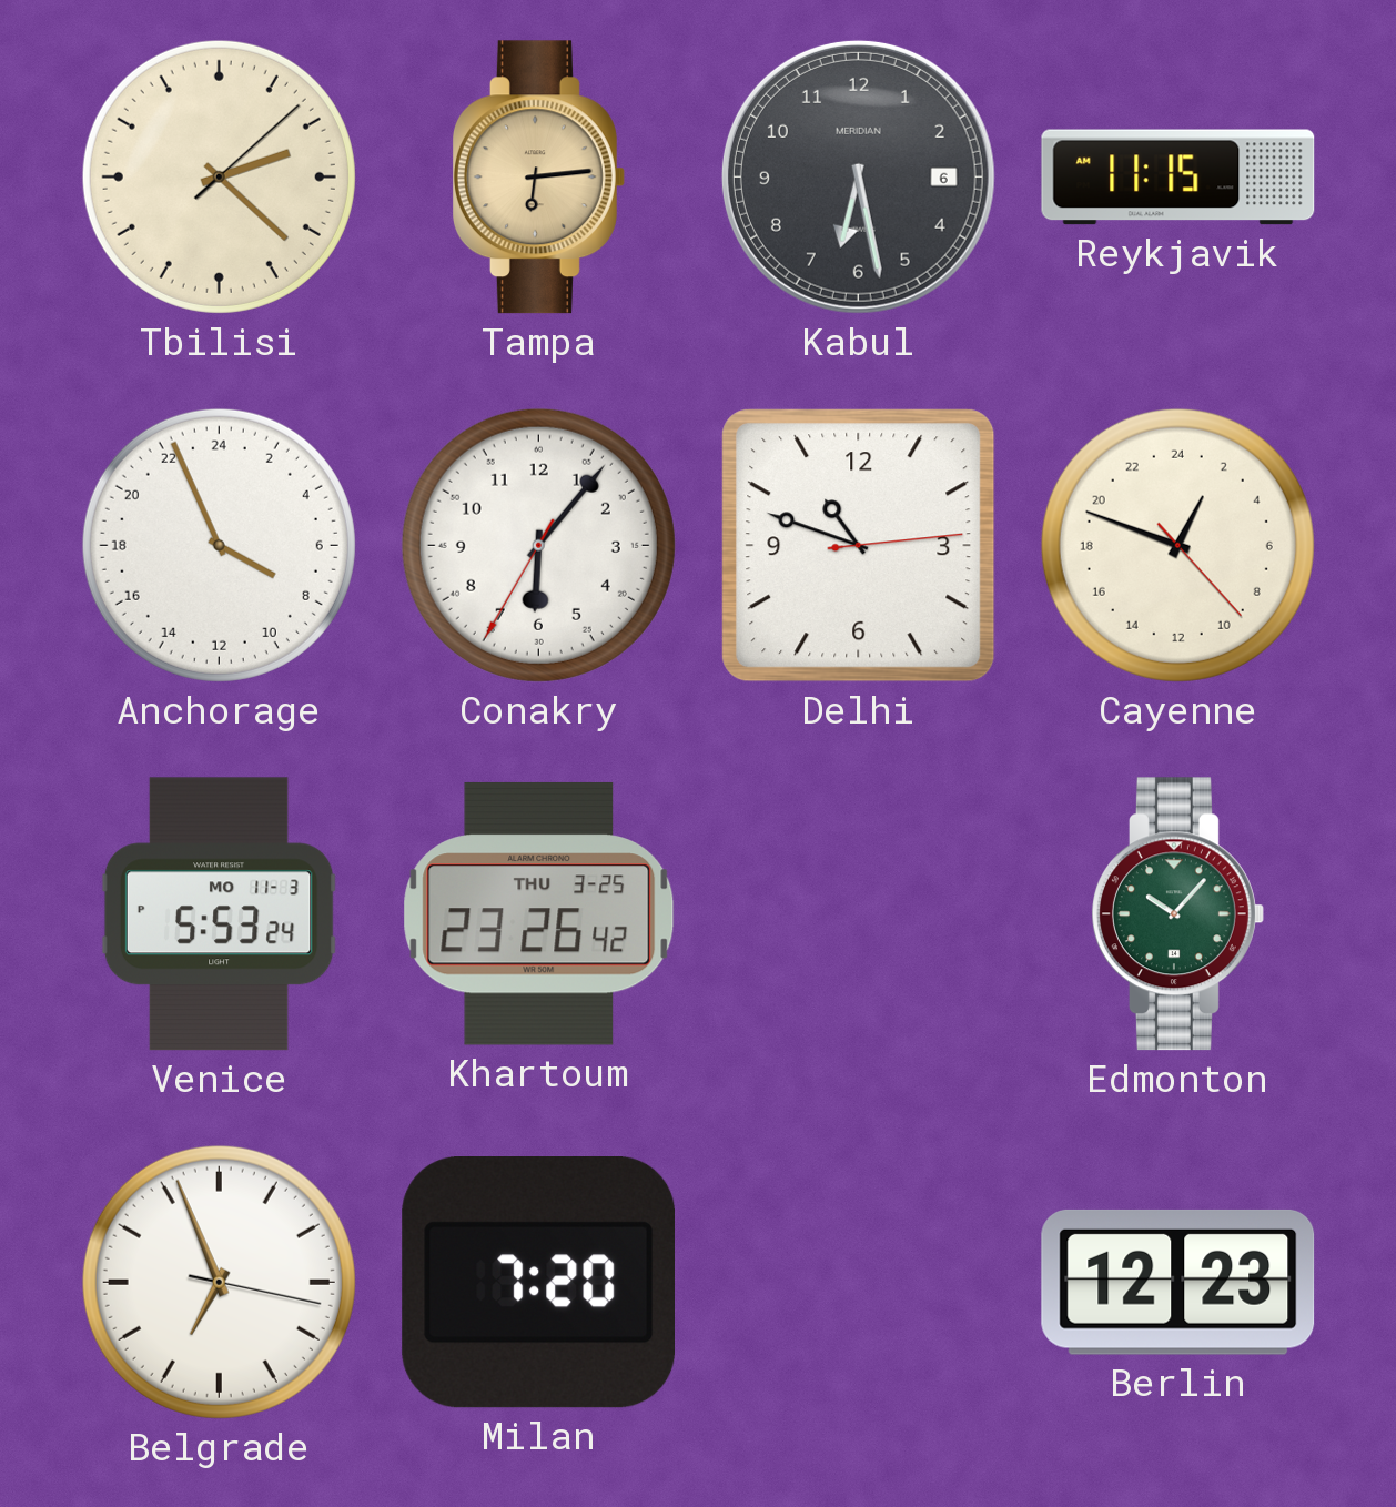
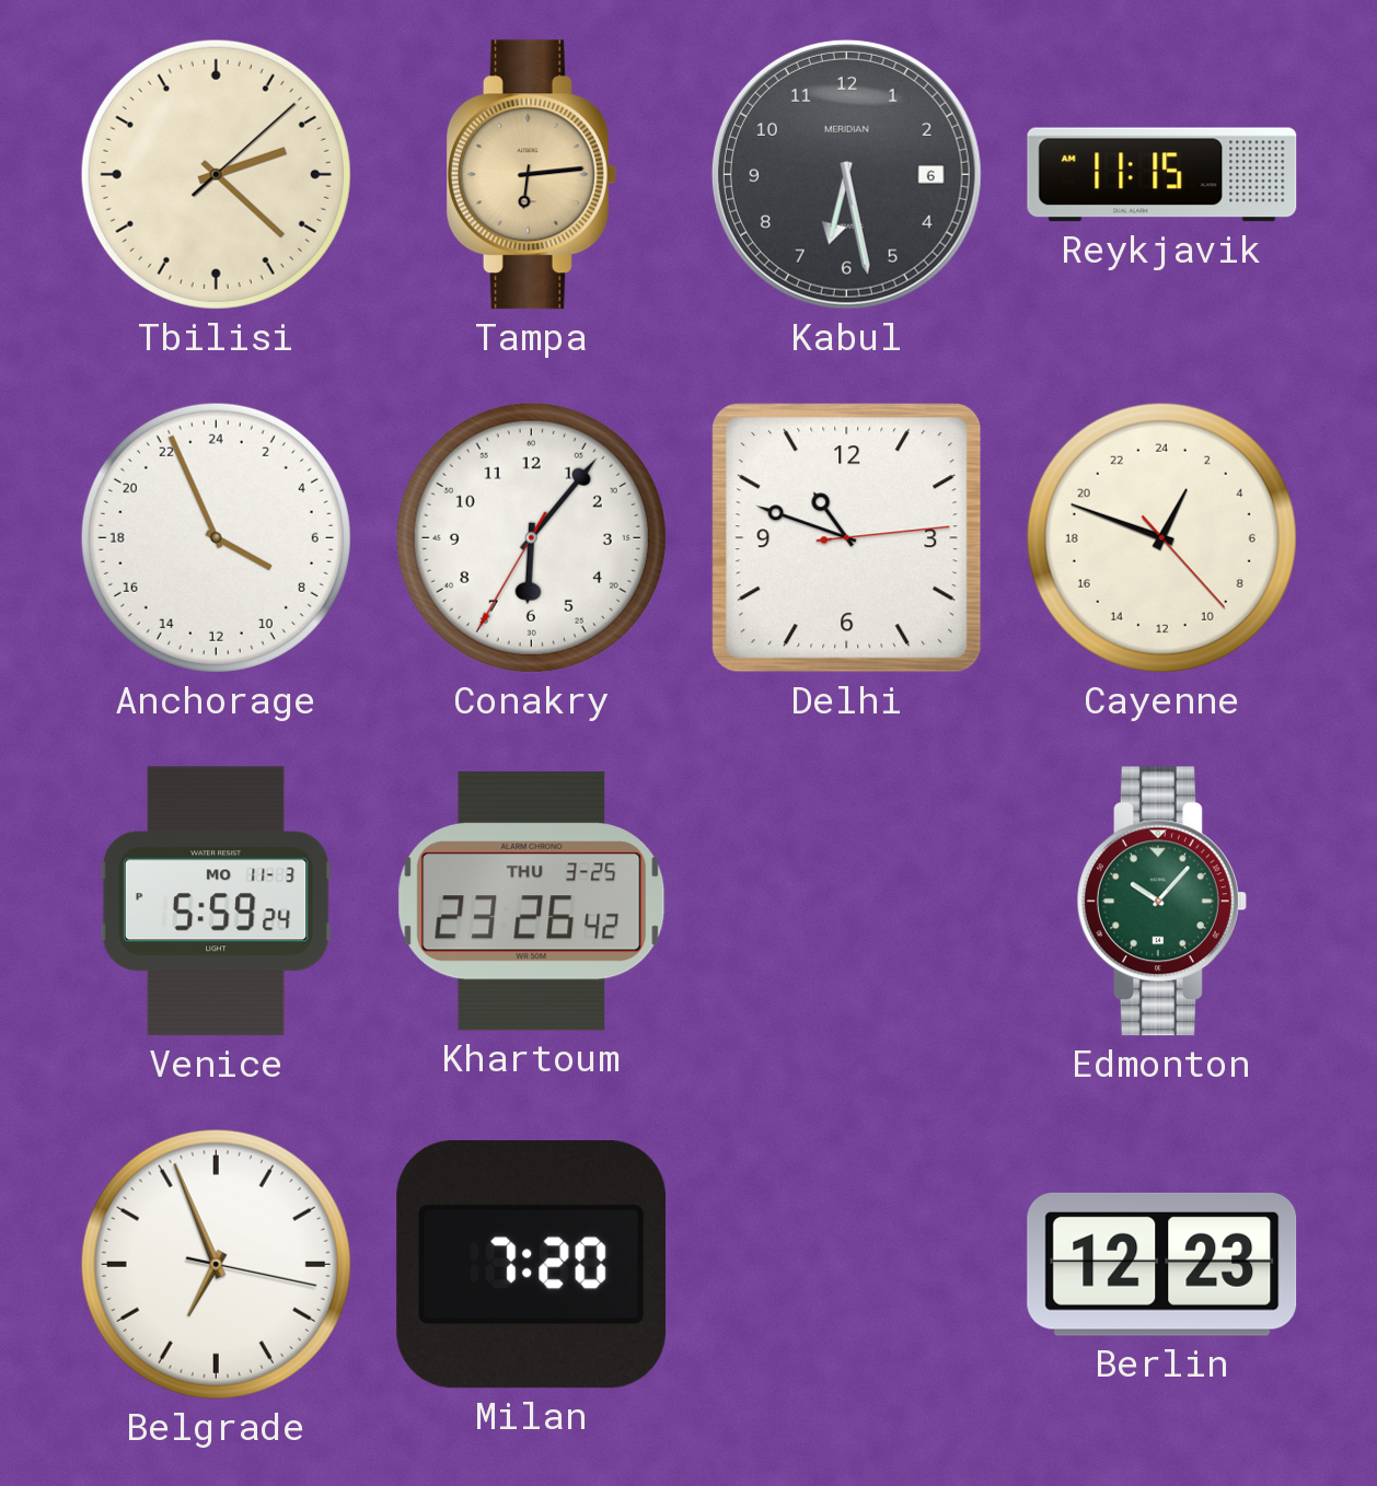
Venice: 5:53 -> 5:59
